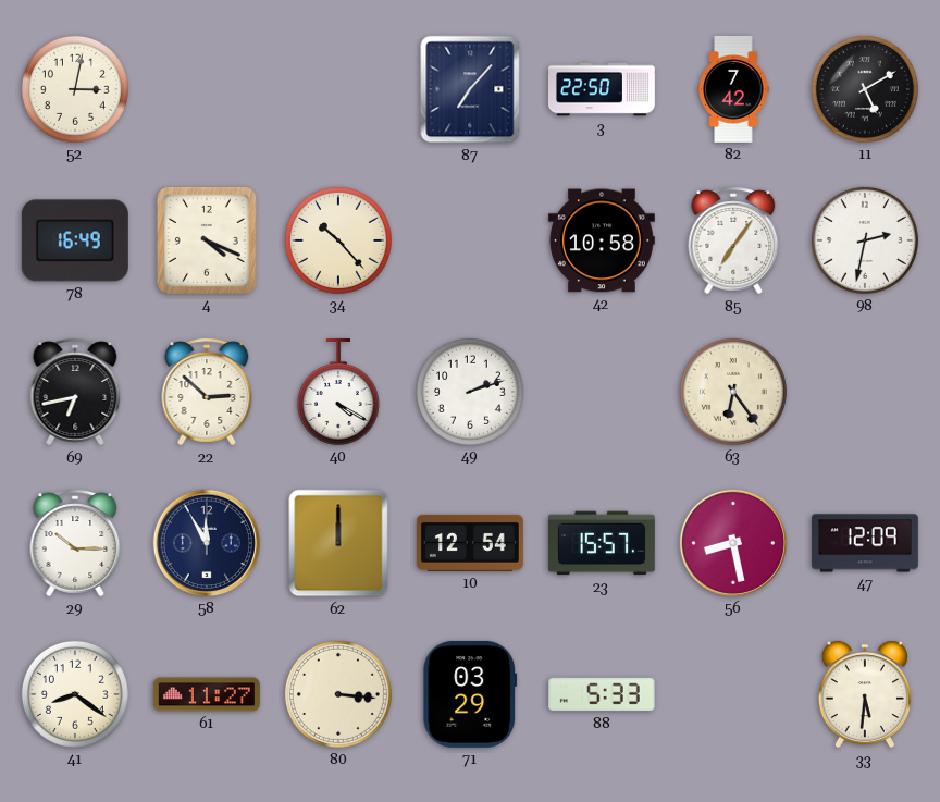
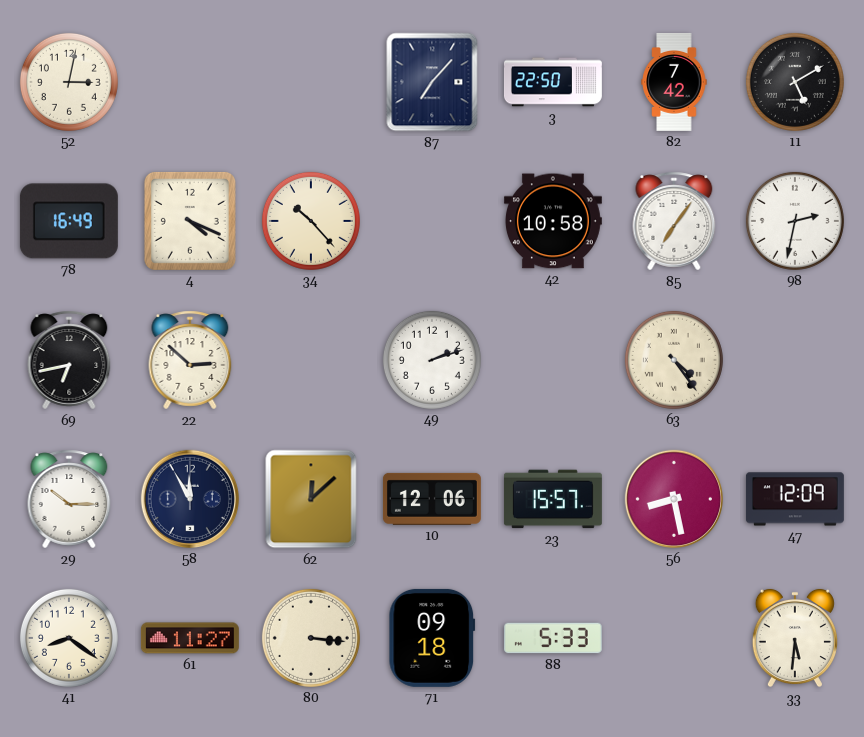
40: 4:20 -> none
63: 6:24 -> 4:24
62: 12:00 -> 12:08
10: 12:54 -> 12:06
71: 03:29 -> 09:18
